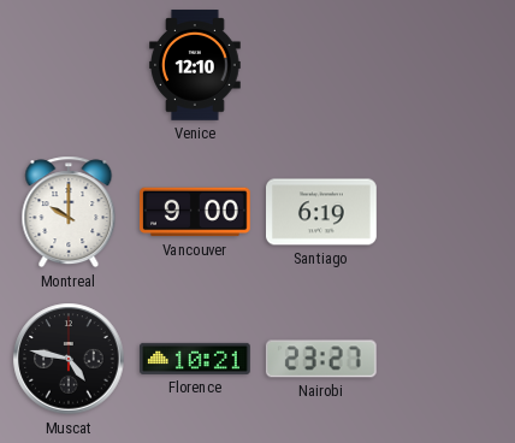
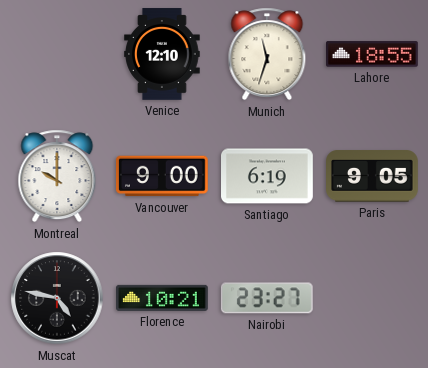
Munich: none -> 11:33
Lahore: none -> 18:55
Paris: none -> 9:05
